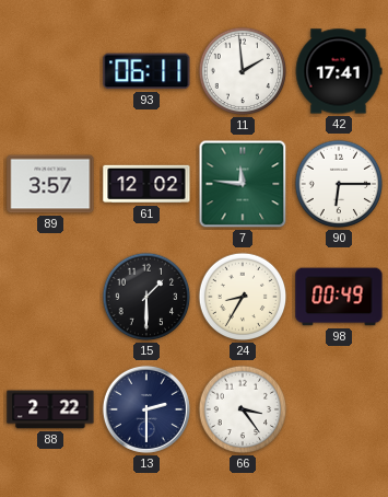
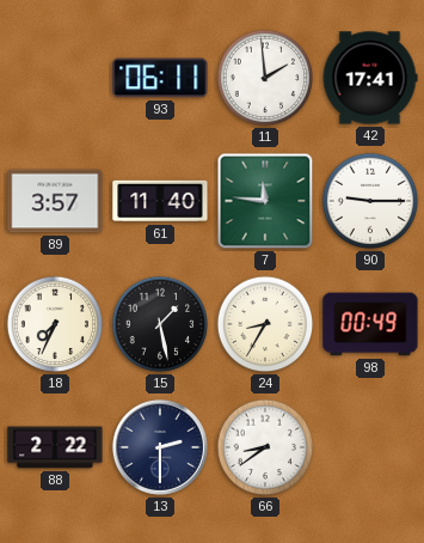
61: 12:02 -> 11:40
90: 6:15 -> 9:15
18: none -> 7:34
15: 1:30 -> 1:28
66: 3:24 -> 8:39
